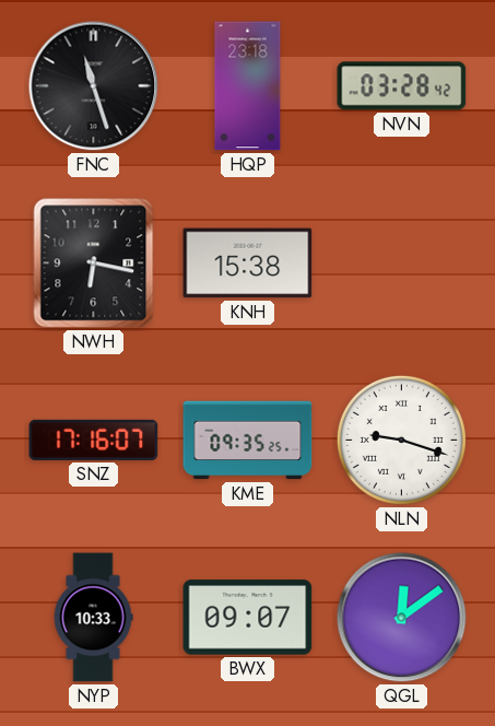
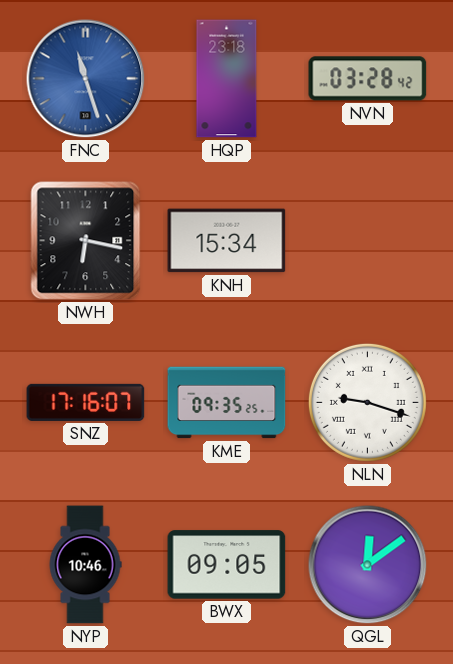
FNC dial: black -> blue
KNH: 15:38 -> 15:34
NYP: 10:33 -> 10:46
BWX: 09:07 -> 09:05
